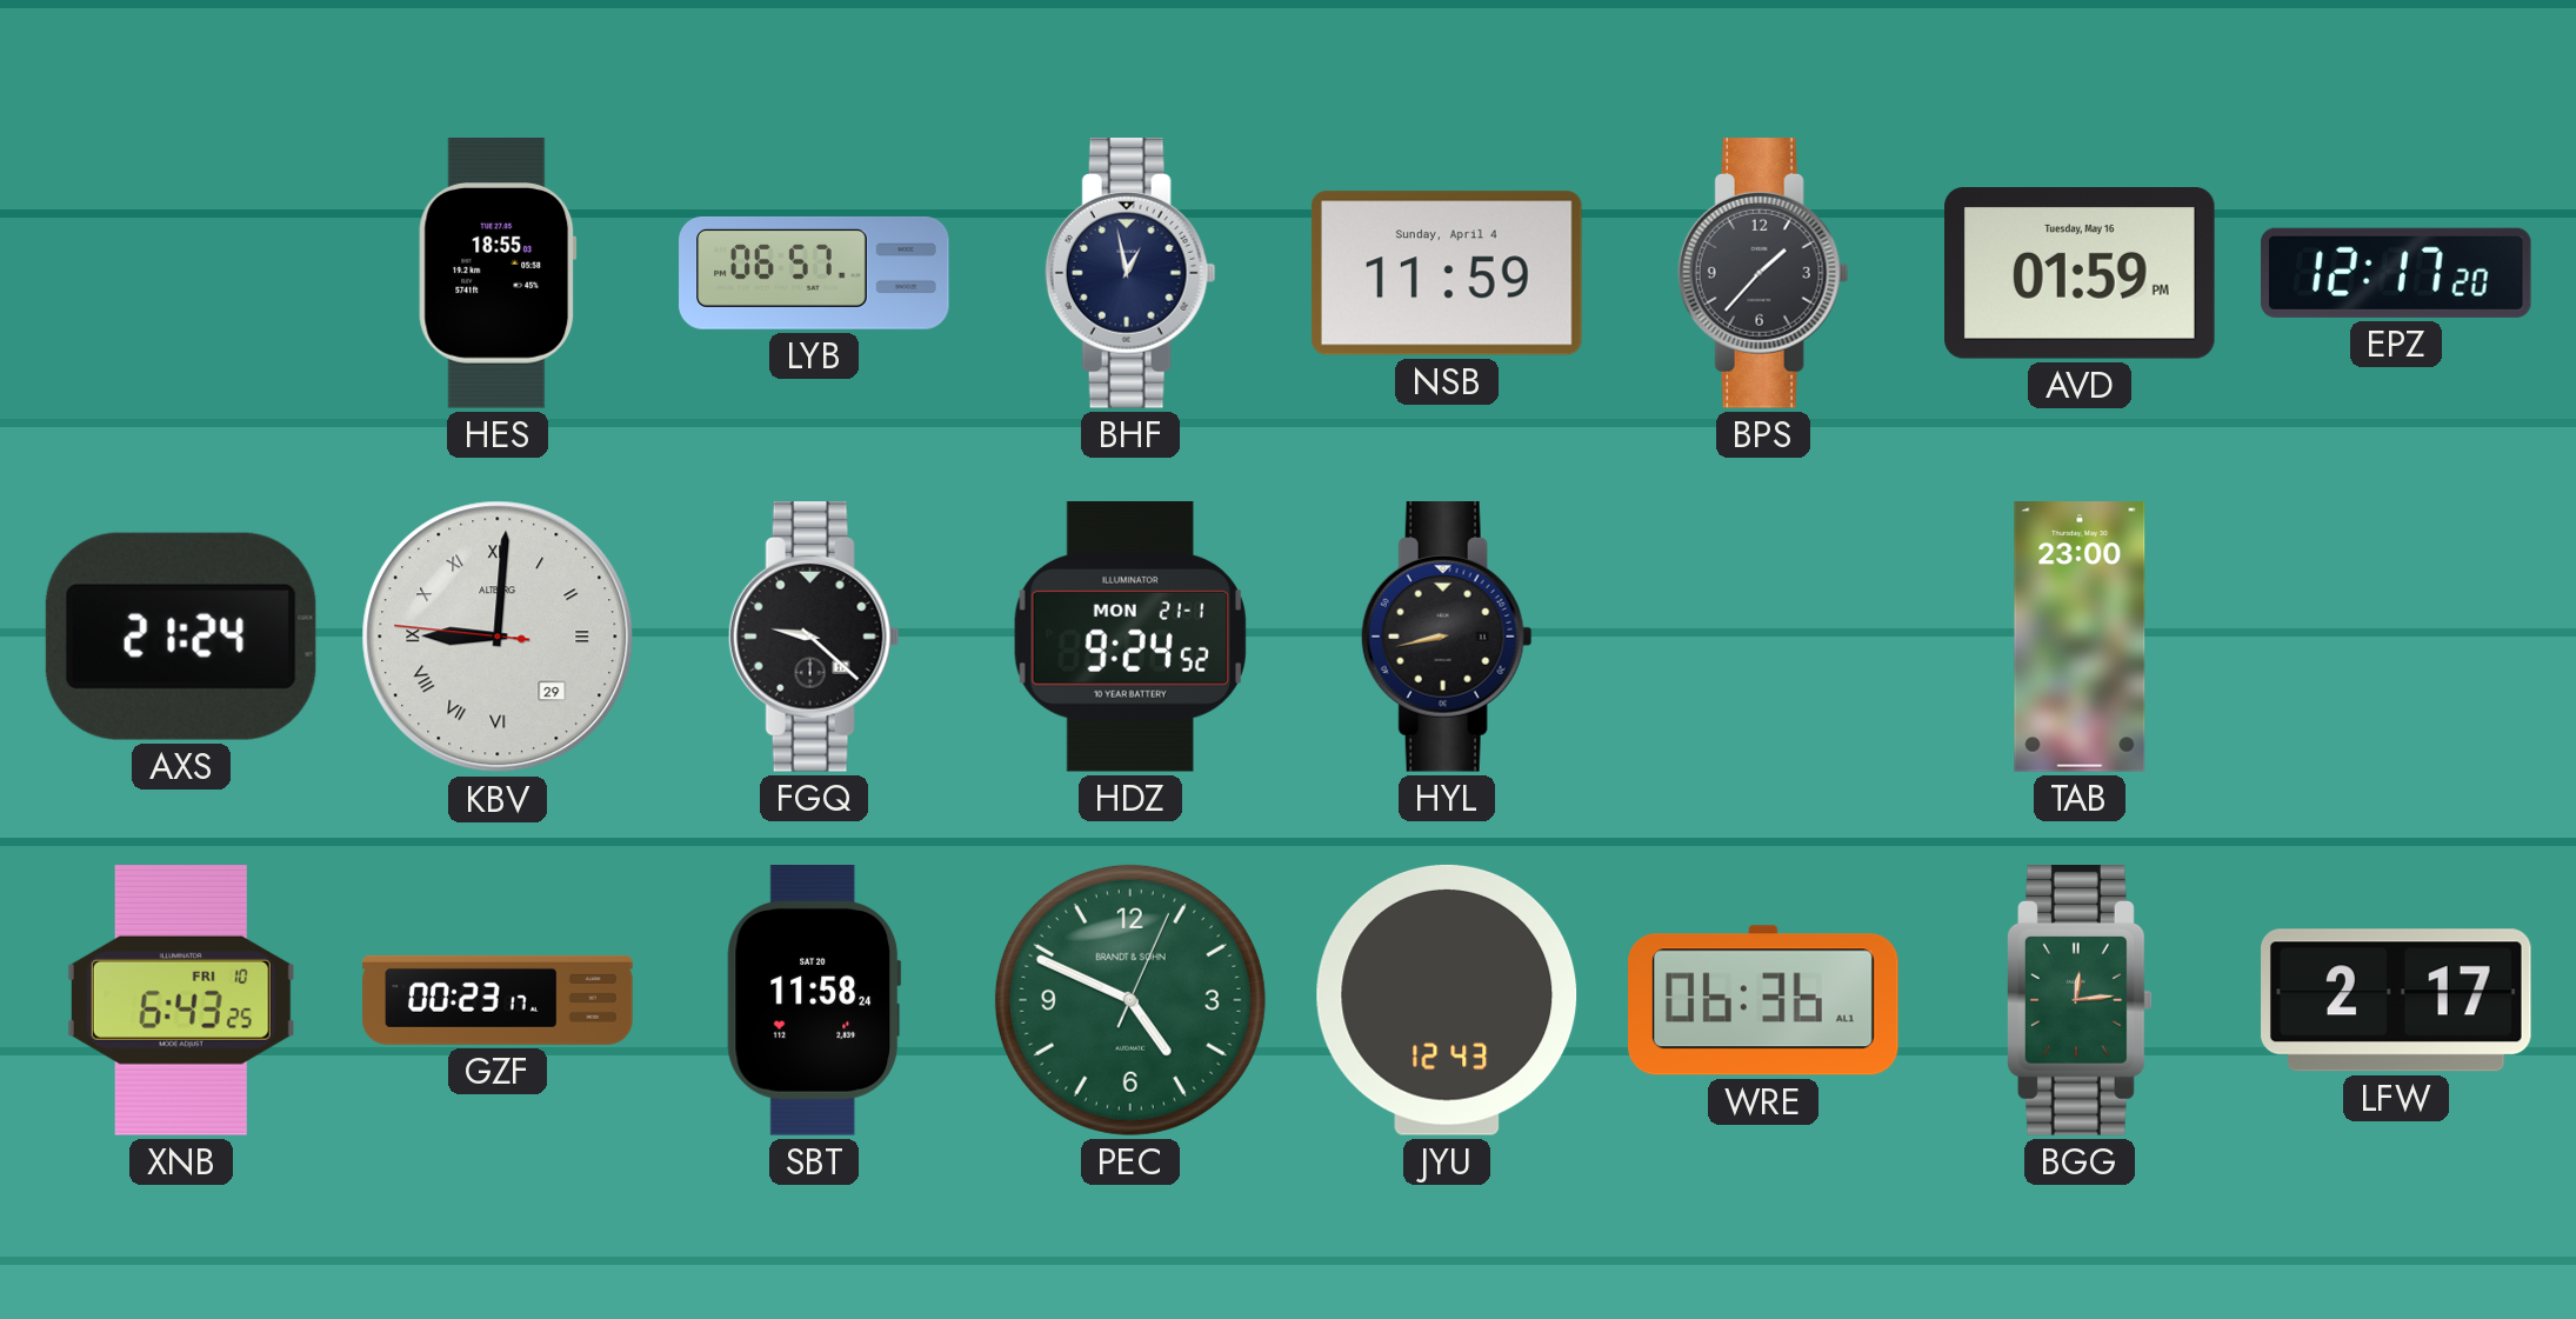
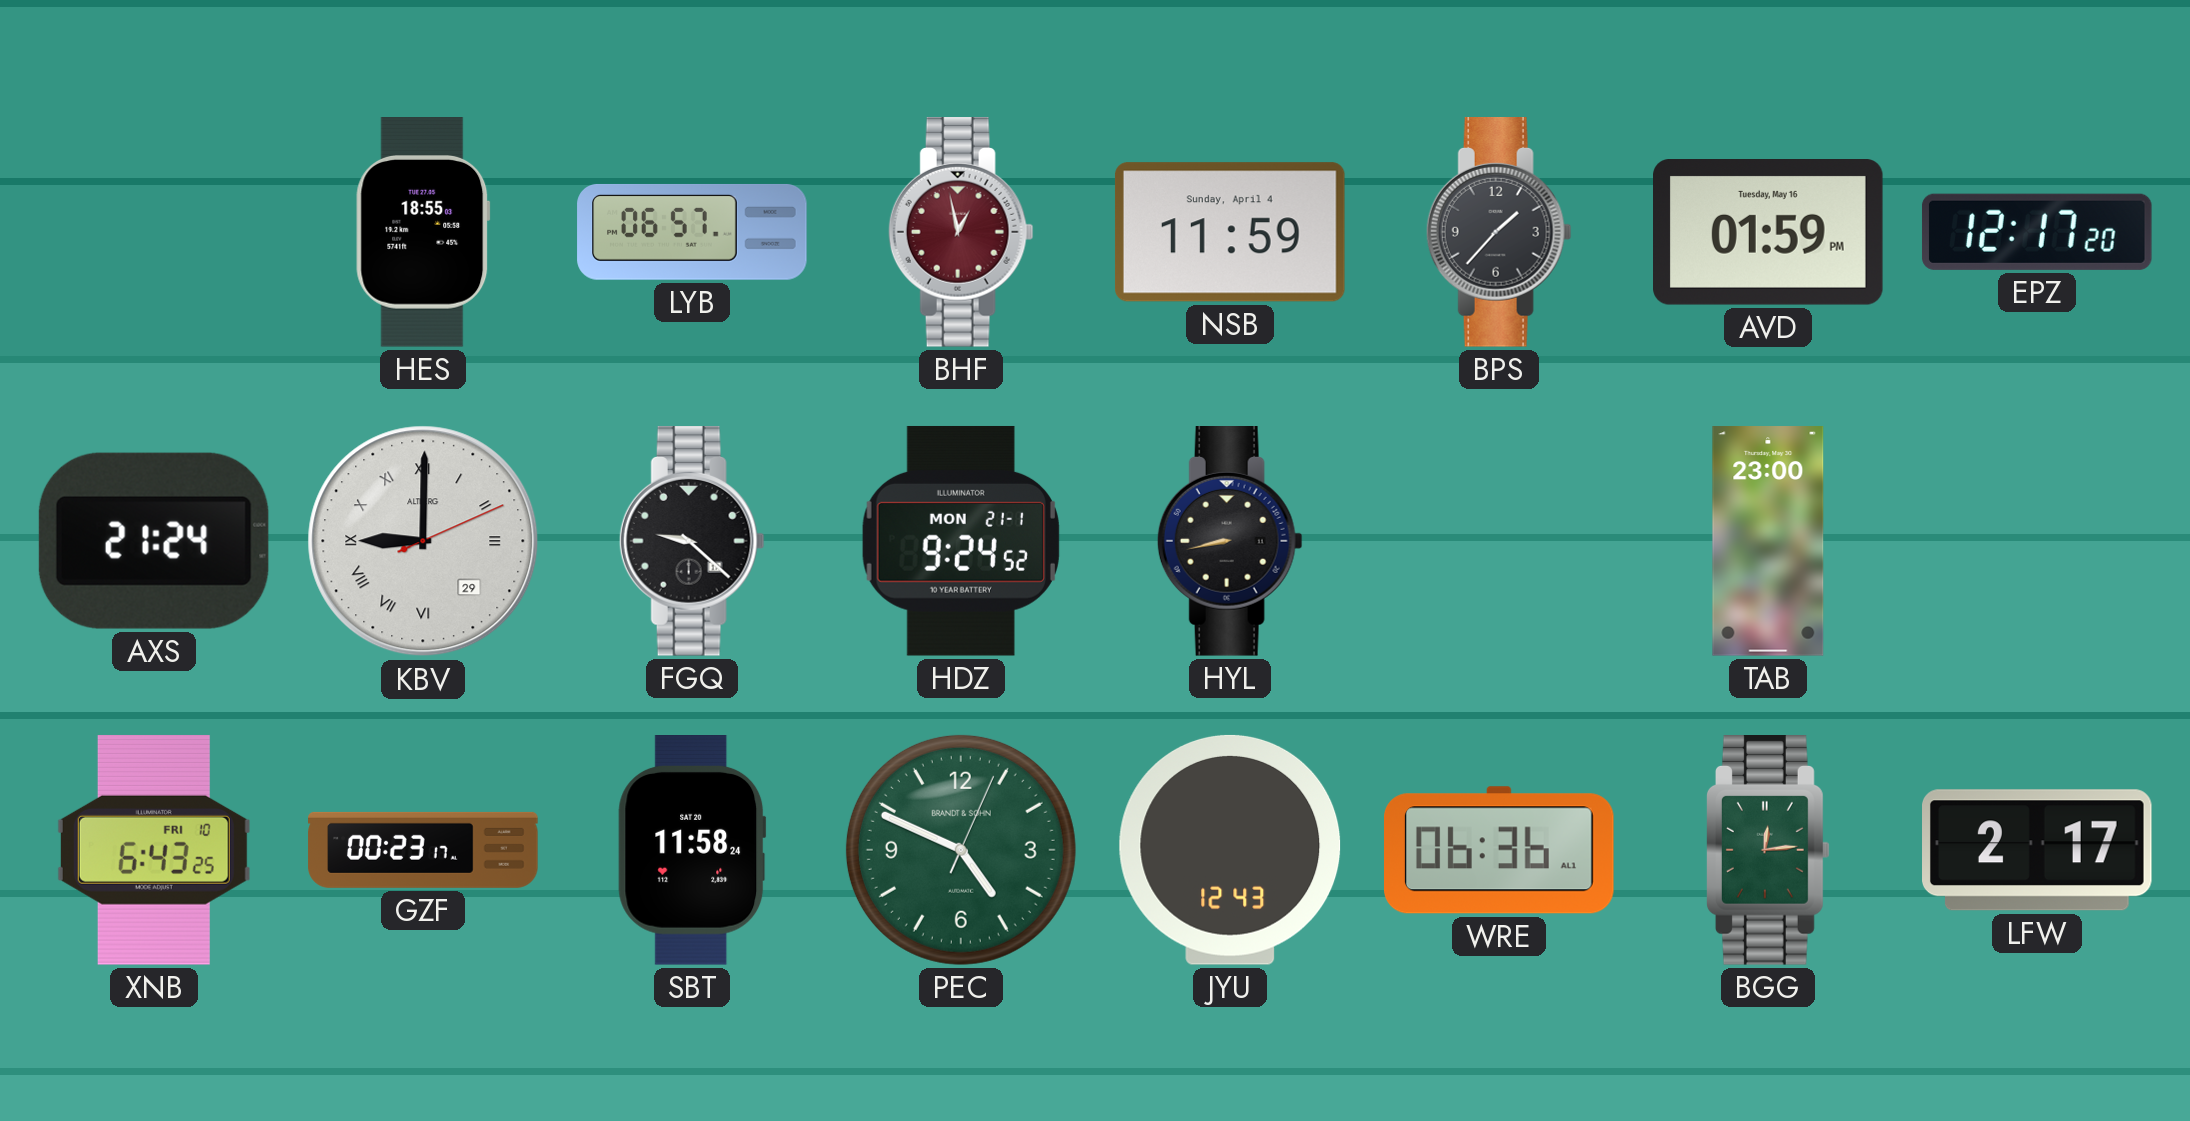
BHF dial: navy -> burgundy
KBV: 9:00:46 -> 9:00:11
